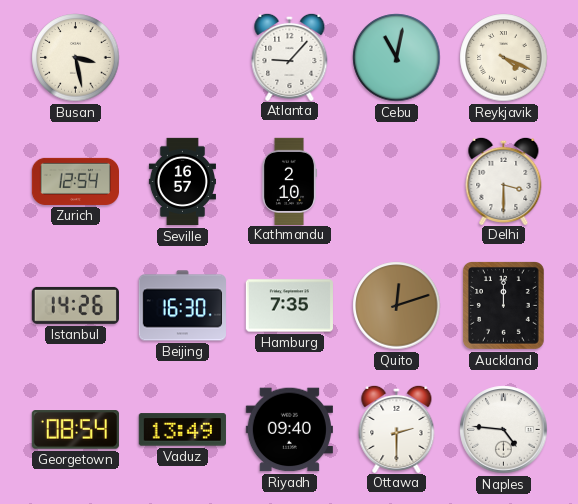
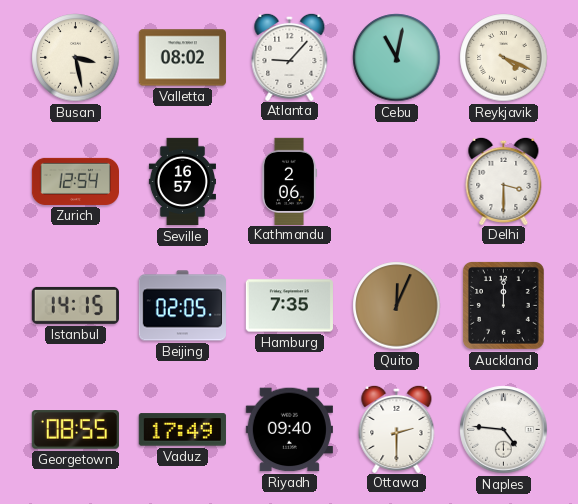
Valletta: none -> 08:02
Kathmandu: 2:10 -> 2:06
Istanbul: 14:26 -> 14:15
Beijing: 16:30 -> 02:05
Quito: 12:12 -> 12:04
Georgetown: 08:54 -> 08:55
Vaduz: 13:49 -> 17:49
